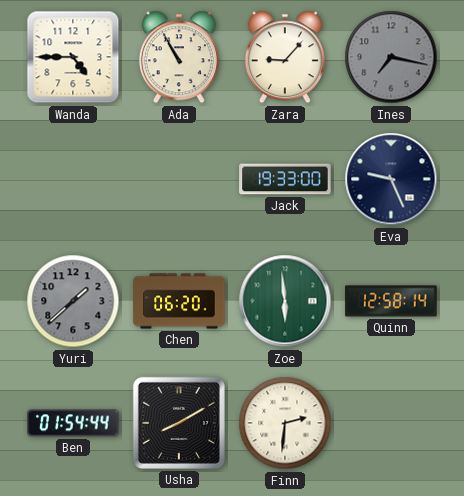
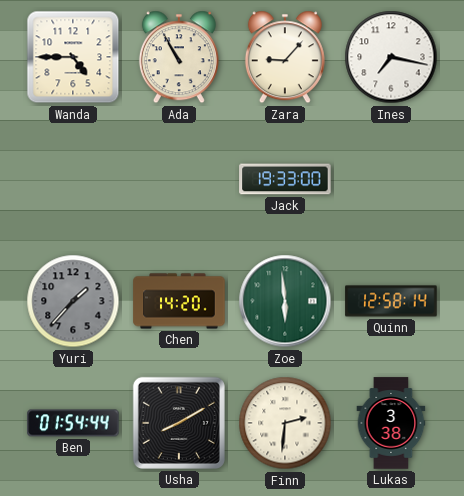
Ines dial: grey -> white
Eva: 9:26 -> none
Yuri: 1:38 -> 1:37
Chen: 06:20 -> 14:20
Lukas: none -> 3:38
